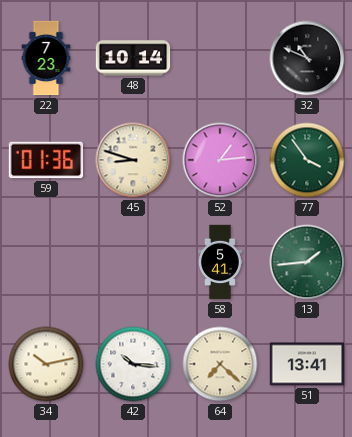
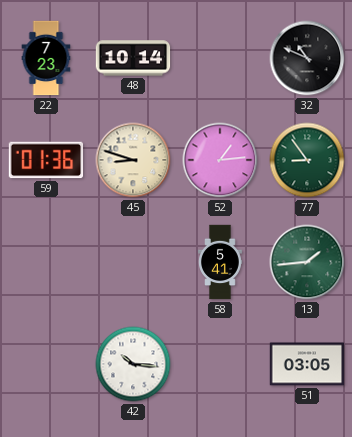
77: 3:54 -> 8:54
34: 10:13 -> none
64: 7:22 -> none
51: 13:41 -> 03:05
